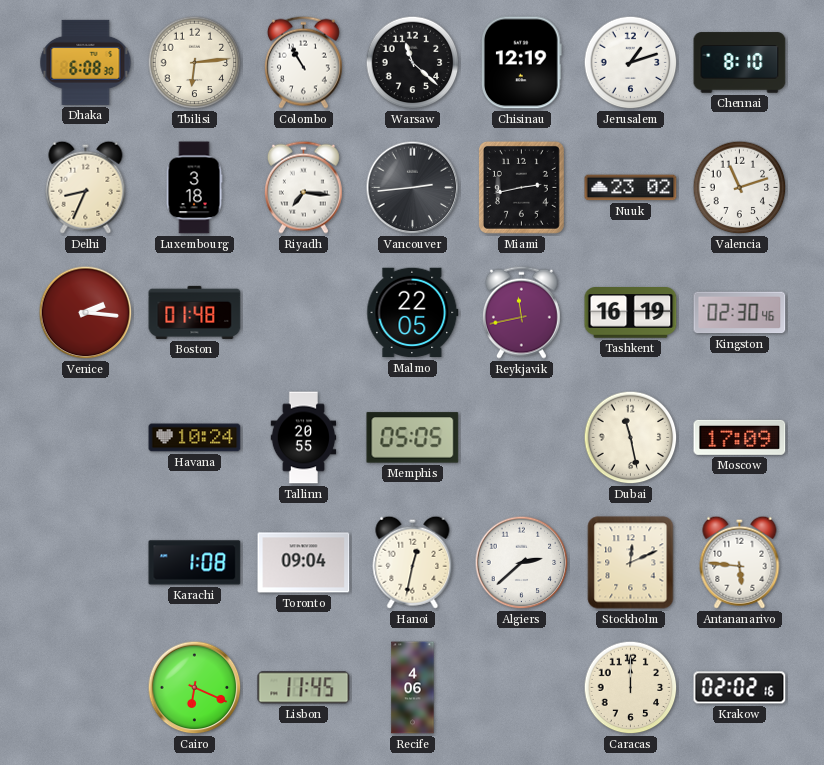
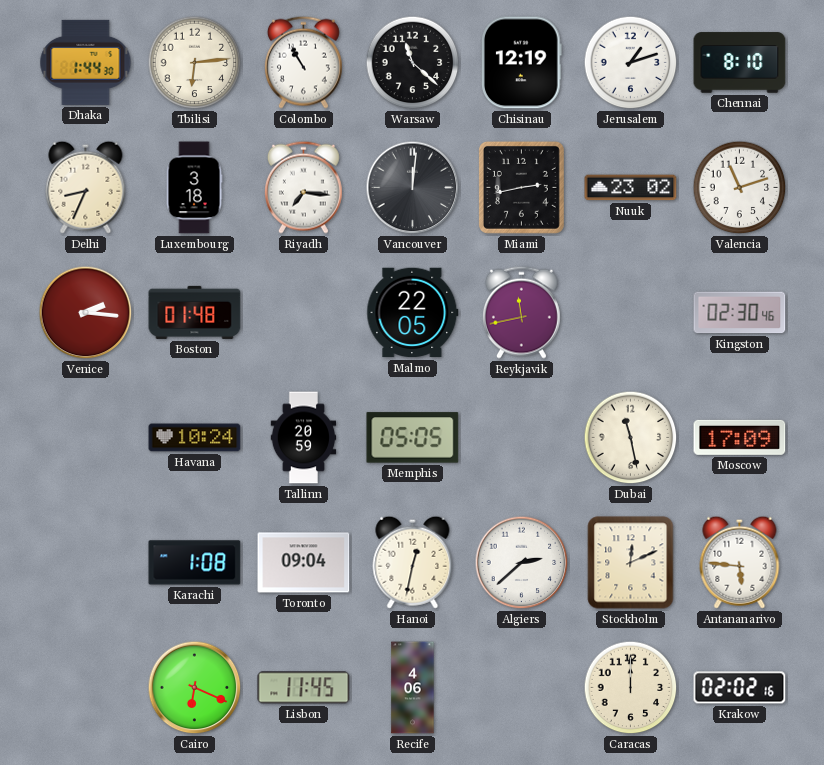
Dhaka: 6:08 -> 1:44
Vancouver: 2:44 -> 12:01
Tashkent: 16:19 -> none
Tallinn: 20:55 -> 20:59
